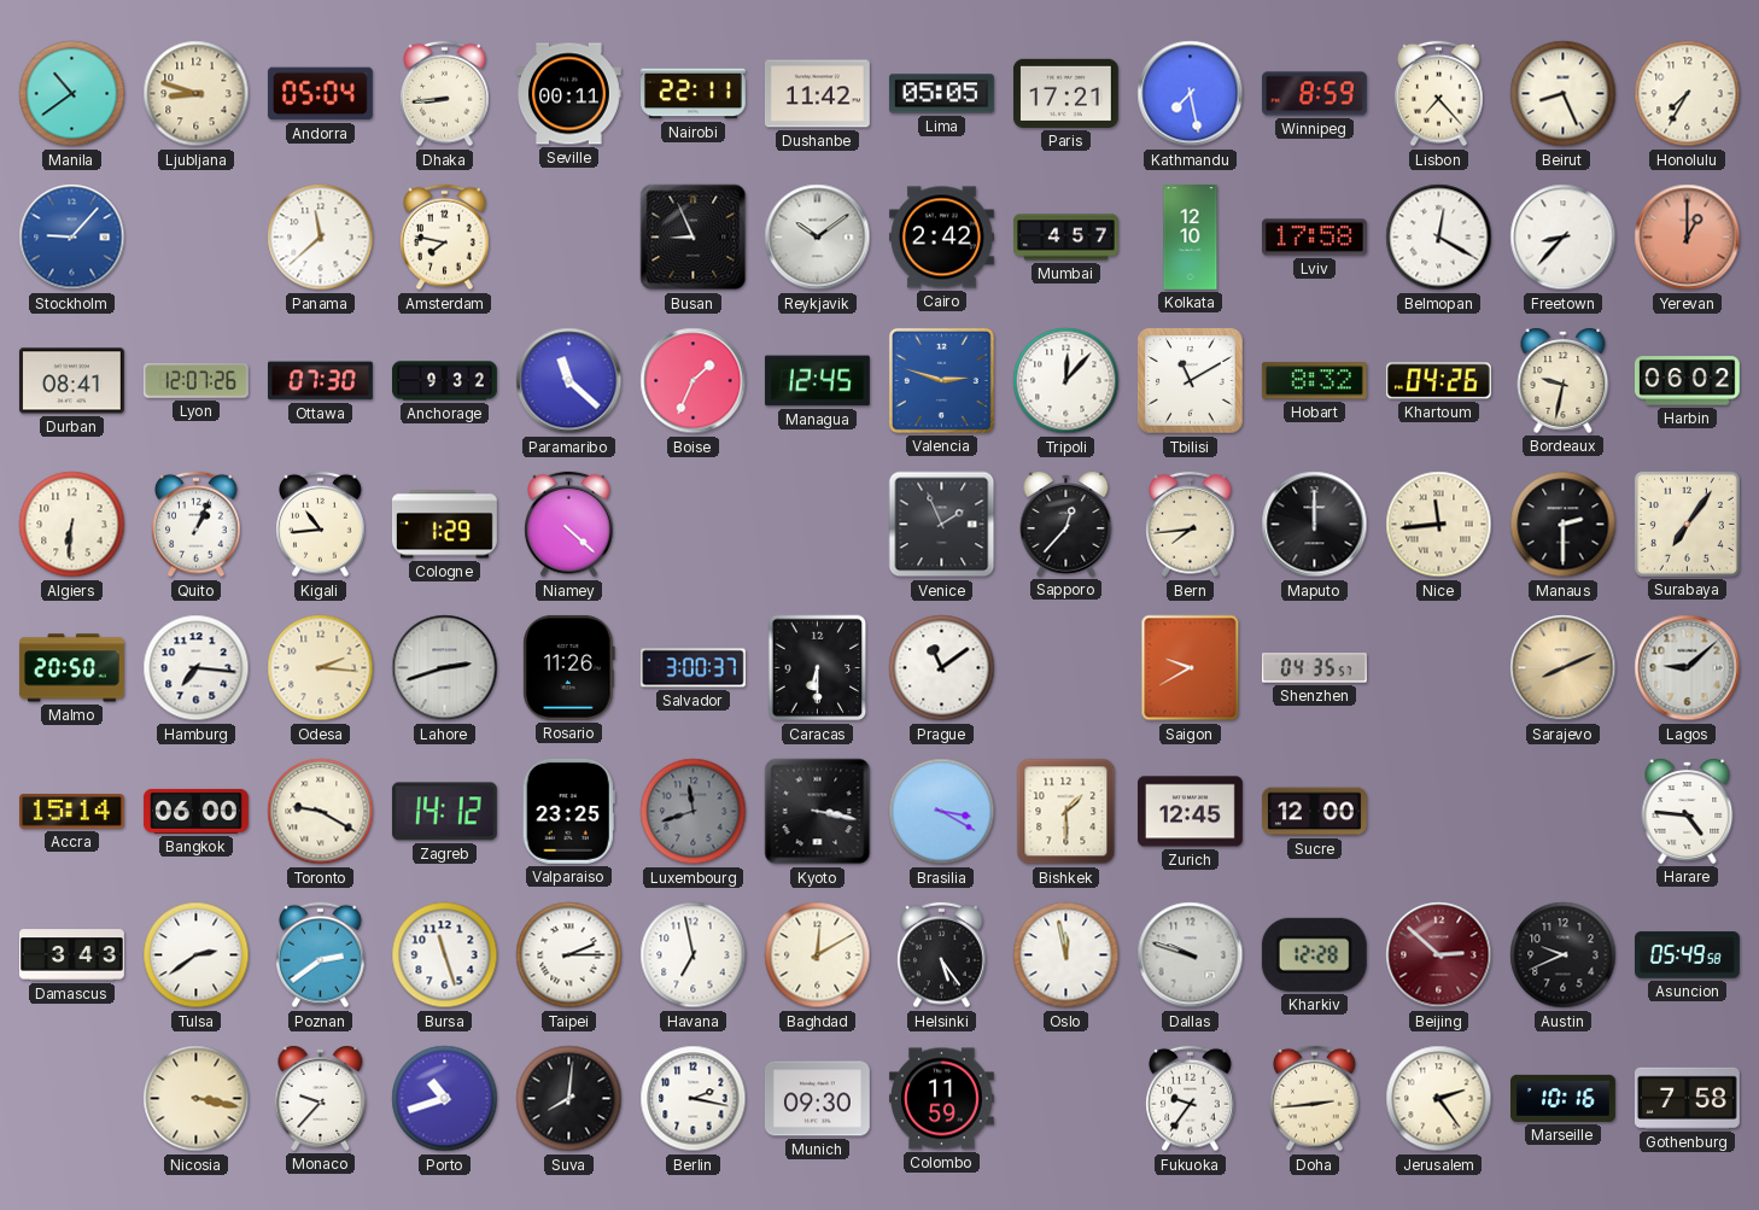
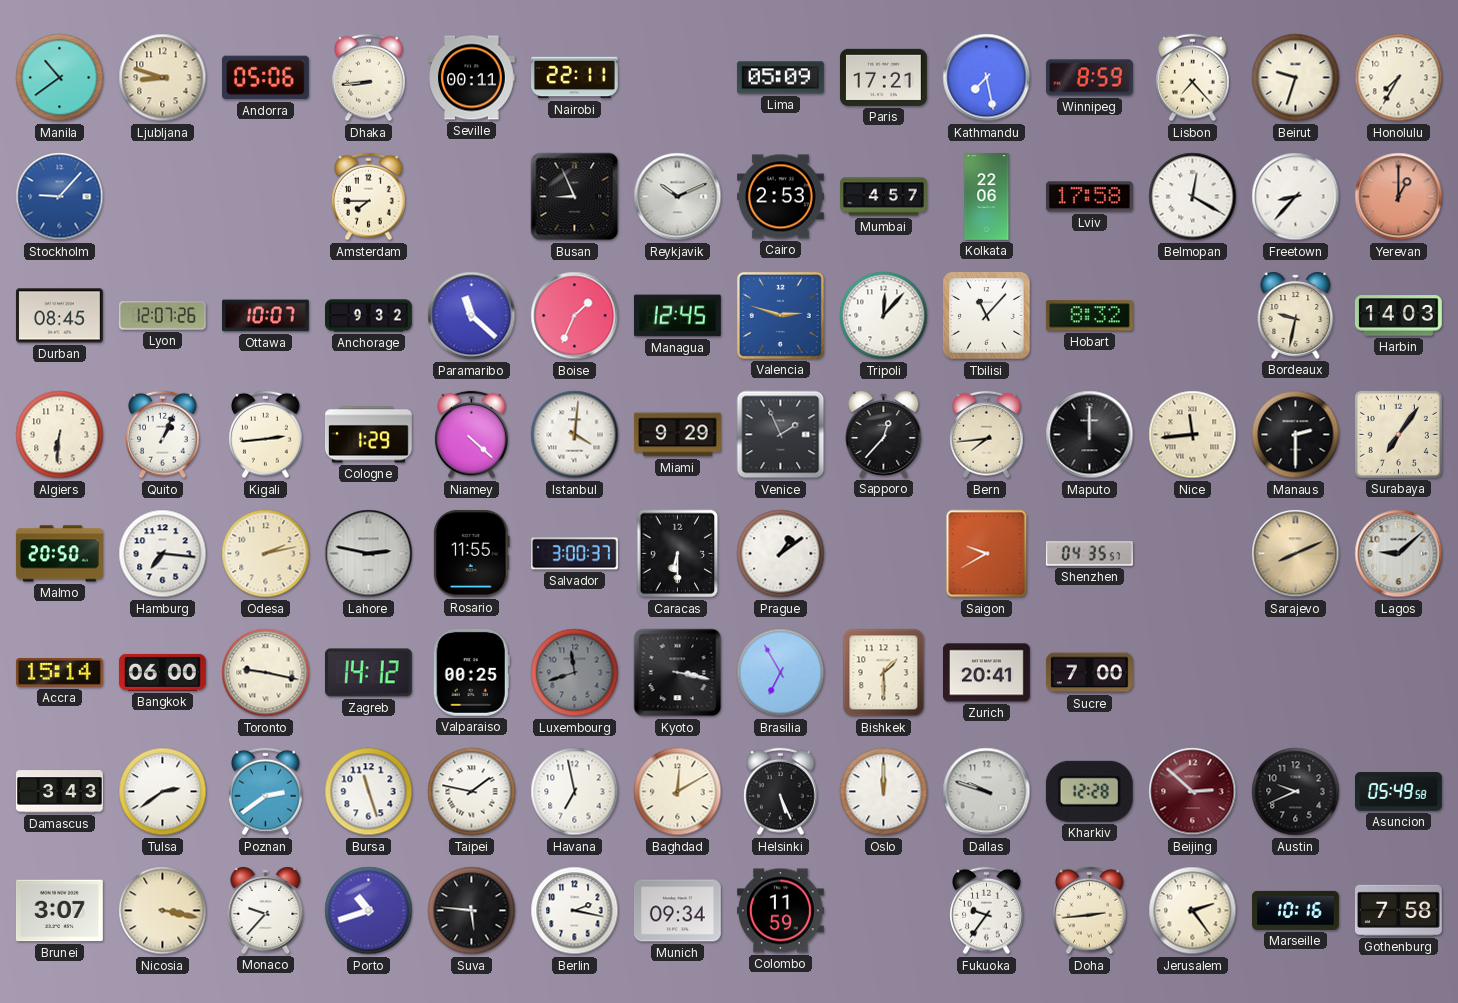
Andorra: 05:04 -> 05:06
Dushanbe: 11:42 -> none
Lima: 05:05 -> 05:09
Beirut: 8:26 -> 9:33
Panama: 11:38 -> none
Amsterdam: 7:47 -> 7:45
Reykjavik: 10:09 -> 10:11
Cairo: 2:42 -> 2:53
Kolkata: 12:10 -> 22:06
Durban: 08:41 -> 08:45
Ottawa: 07:30 -> 10:07
Tbilisi: 11:10 -> 11:07
Khartoum: 04:26 -> none
Harbin: 06:02 -> 14:03
Kigali: 10:44 -> 2:44
Istanbul: none -> 4:01
Miami: none -> 9:29
Odesa: 2:16 -> 2:13
Lahore: 2:42 -> 2:47
Rosario: 11:26 -> 11:55
Prague: 11:09 -> 1:09
Toronto: 9:20 -> 9:17
Valparaiso: 23:25 -> 00:25
Brasilia: 3:20 -> 6:55
Zurich: 12:45 -> 20:41
Sucre: 12:00 -> 7:00
Harare: 4:46 -> none
Taipei: 2:15 -> 1:47
Helsinki: 5:24 -> 5:26
Oslo: 11:58 -> 12:00
Brunei: none -> 3:07
Suva: 8:01 -> 5:46
Munich: 09:30 -> 09:34
